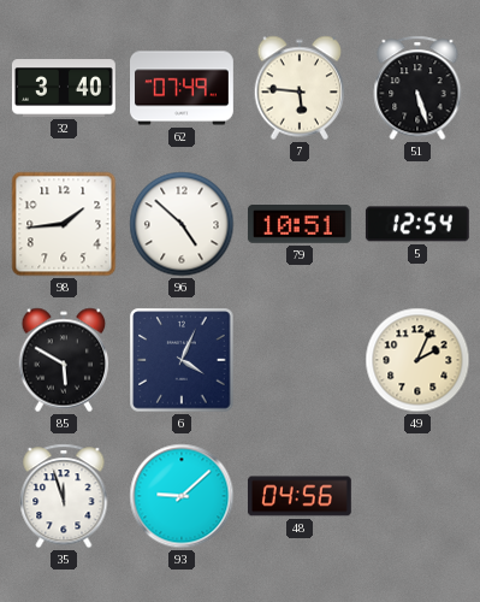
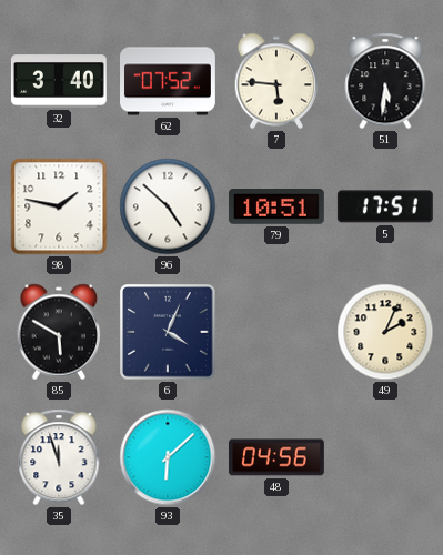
62: 07:49 -> 07:52
51: 5:27 -> 5:31
98: 1:44 -> 1:47
5: 12:54 -> 17:51
93: 9:08 -> 6:08
